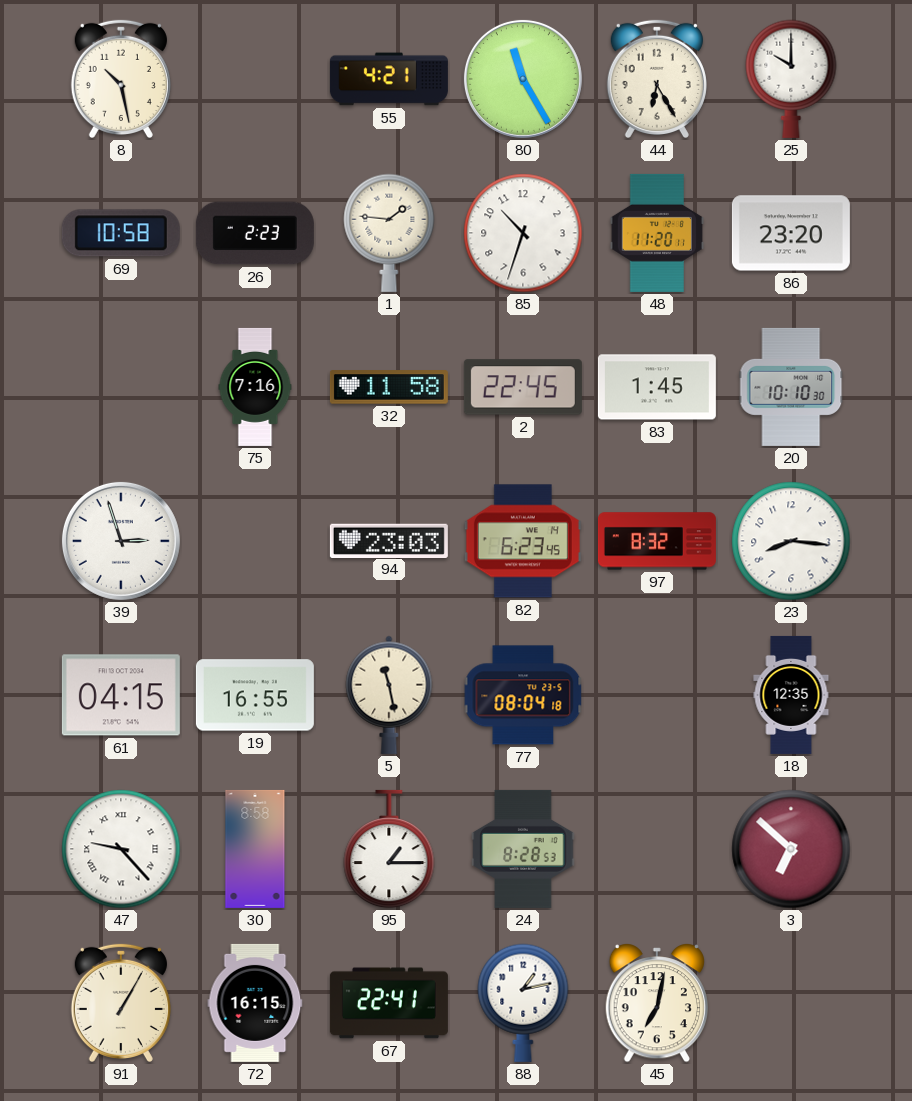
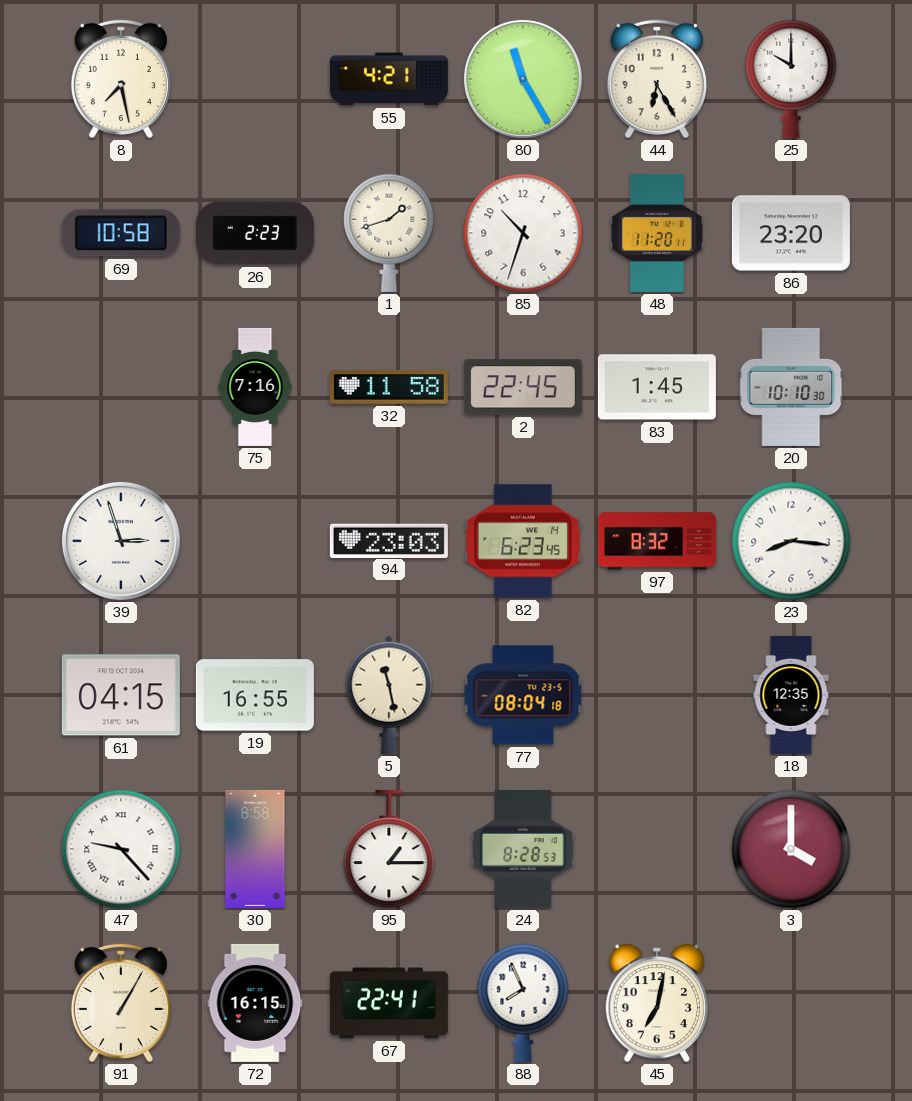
8: 10:28 -> 7:28
1: 1:46 -> 1:42
3: 6:52 -> 4:00
88: 1:13 -> 7:56
